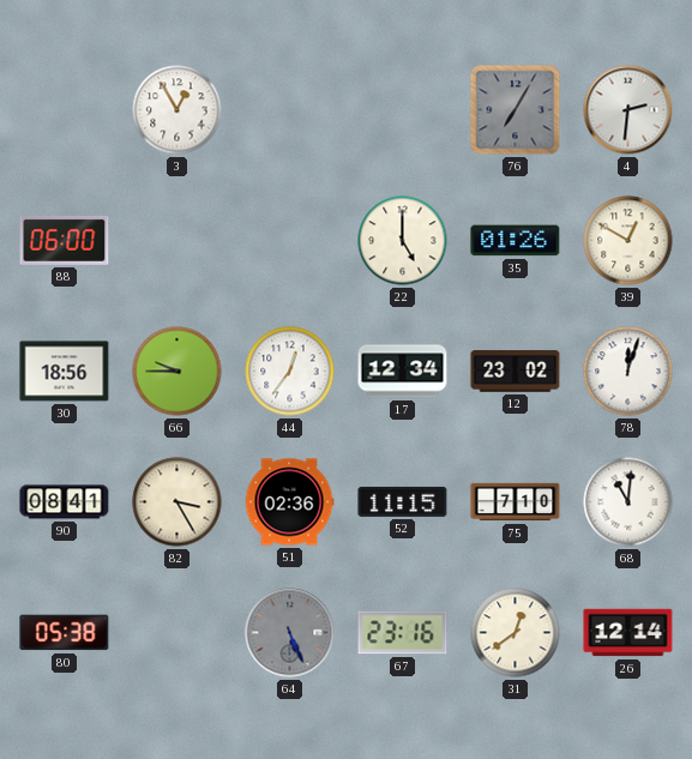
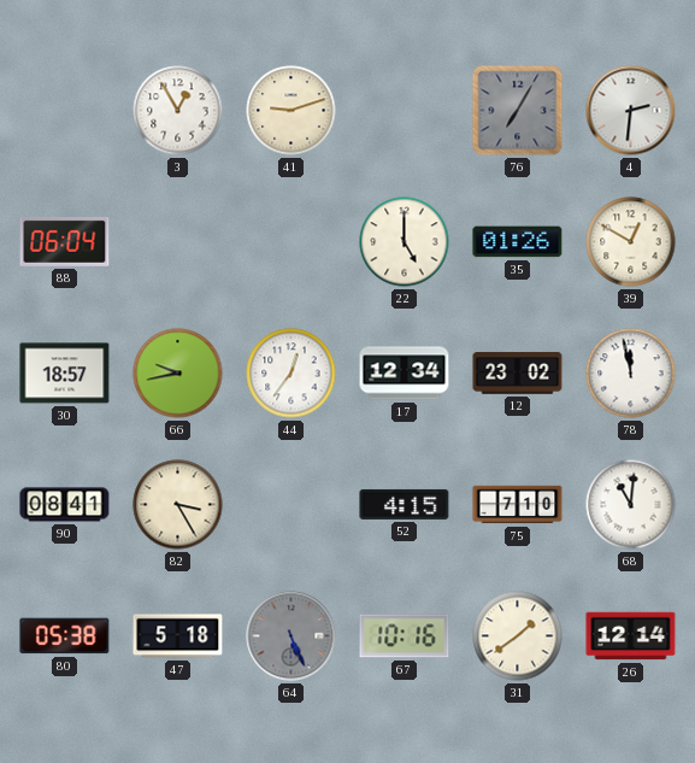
41: none -> 9:12
88: 06:00 -> 06:04
30: 18:56 -> 18:57
66: 9:45 -> 9:43
78: 12:03 -> 11:58
51: 02:36 -> none
52: 11:15 -> 4:15
47: none -> 5:18
67: 23:16 -> 10:16
31: 12:39 -> 1:39
